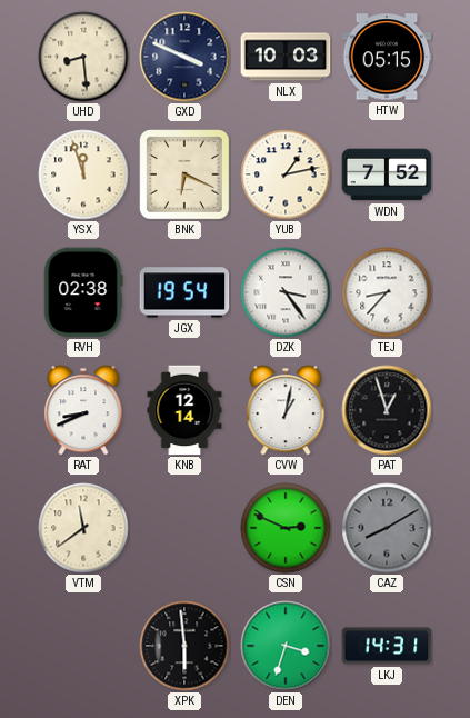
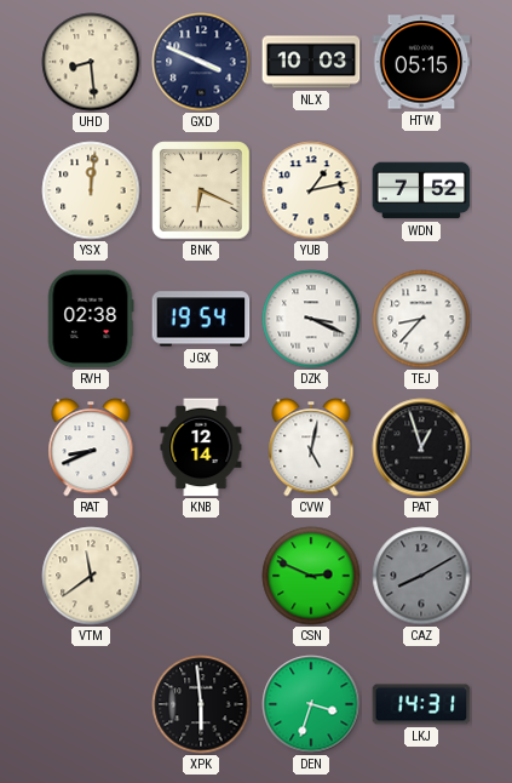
YSX: 11:57 -> 12:01
DZK: 3:24 -> 3:19
CVW: 1:02 -> 5:02
